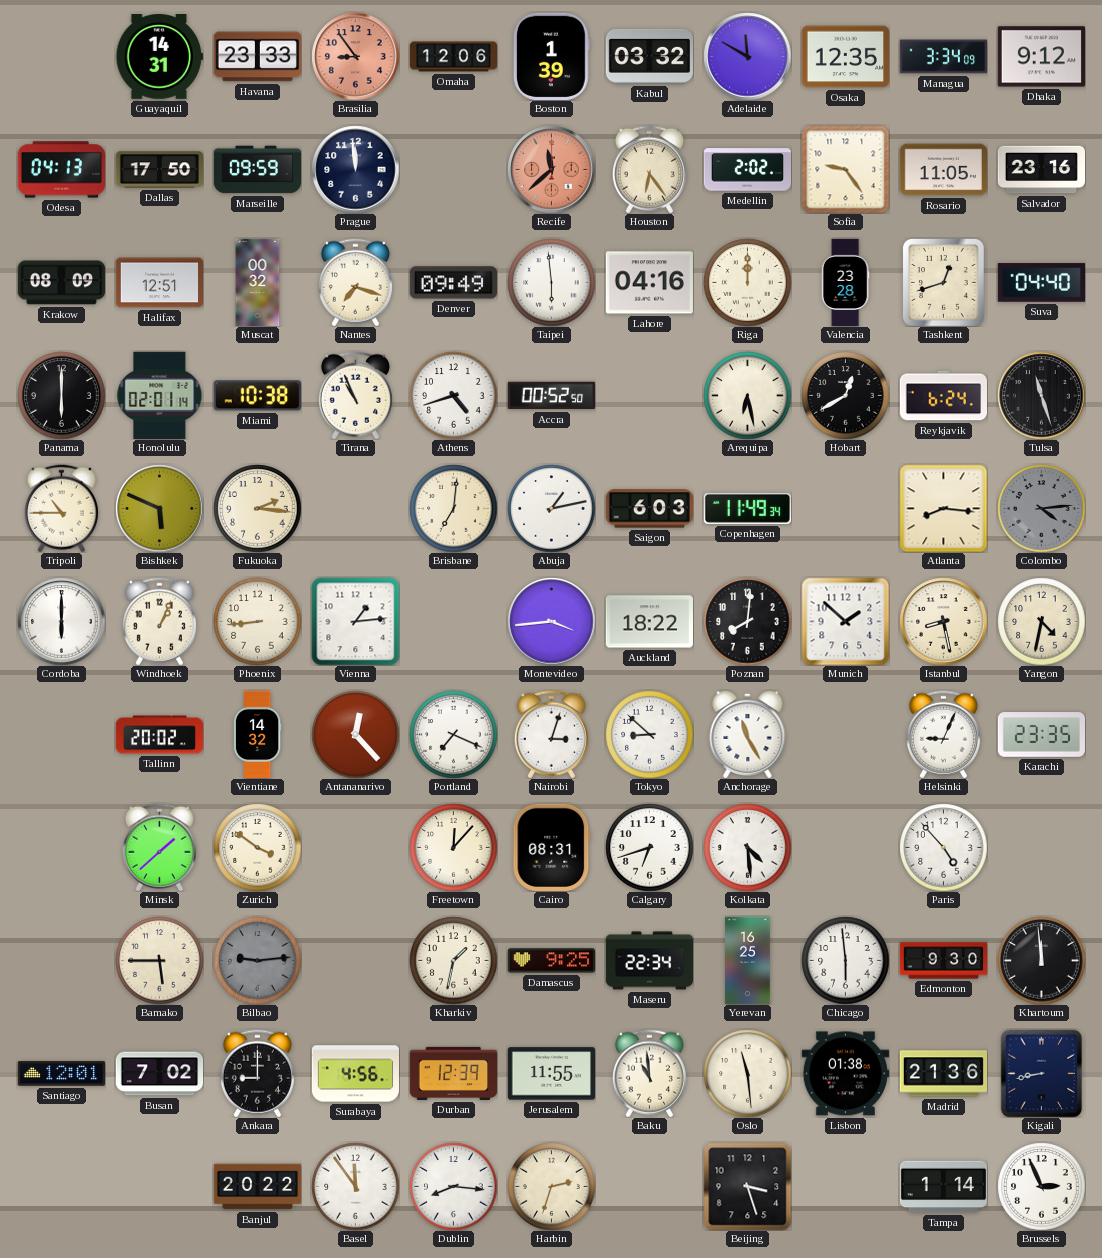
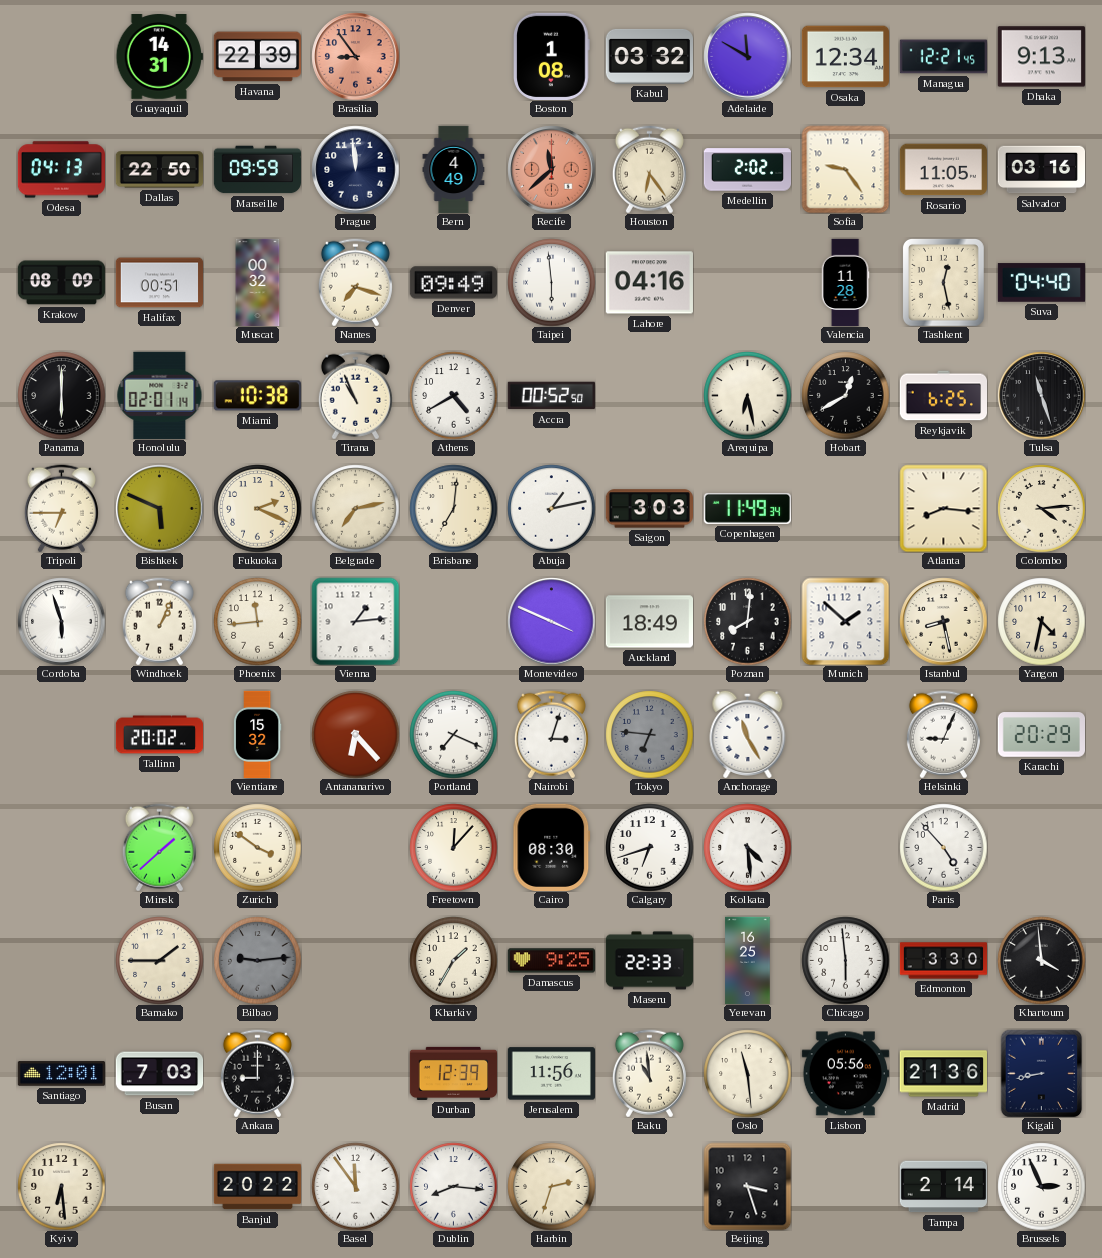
Havana: 23:33 -> 22:39
Omaha: 12:06 -> none
Boston: 1:39 -> 1:08
Osaka: 12:35 -> 12:34
Managua: 3:34 -> 12:21
Dhaka: 9:12 -> 9:13
Dallas: 17:50 -> 22:50
Bern: none -> 4:49
Salvador: 23:16 -> 03:16
Halifax: 12:51 -> 00:51
Riga: 12:00 -> none
Valencia: 23:28 -> 11:28
Tashkent: 12:42 -> 12:28
Athens: 4:42 -> 4:40
Reykjavik: 6:24 -> 6:25
Tripoli: 10:45 -> 6:45
Fukuoka: 2:16 -> 2:19
Belgrade: none -> 7:13
Saigon: 6:03 -> 3:03
Colombo dial: grey -> cream
Cordoba: 6:00 -> 5:57
Phoenix: 8:44 -> 11:44
Montevideo: 3:44 -> 3:49
Auckland: 18:22 -> 18:49
Vientiane: 14:32 -> 15:32
Antananarivo: 12:23 -> 6:23
Tokyo: 8:52 -> 6:46
Tokyo dial: white -> grey
Karachi: 23:35 -> 20:29
Cairo: 08:31 -> 08:30
Bamako: 5:45 -> 1:45
Kharkiv: 1:32 -> 1:35
Maseru: 22:34 -> 22:33
Edmonton: 9:30 -> 3:30
Khartoum: 11:59 -> 3:59
Busan: 7:02 -> 7:03
Surabaya: 4:56 -> none
Jerusalem: 11:55 -> 11:56
Lisbon: 01:38 -> 05:56
Kyiv: none -> 6:29
Tampa: 1:14 -> 2:14
